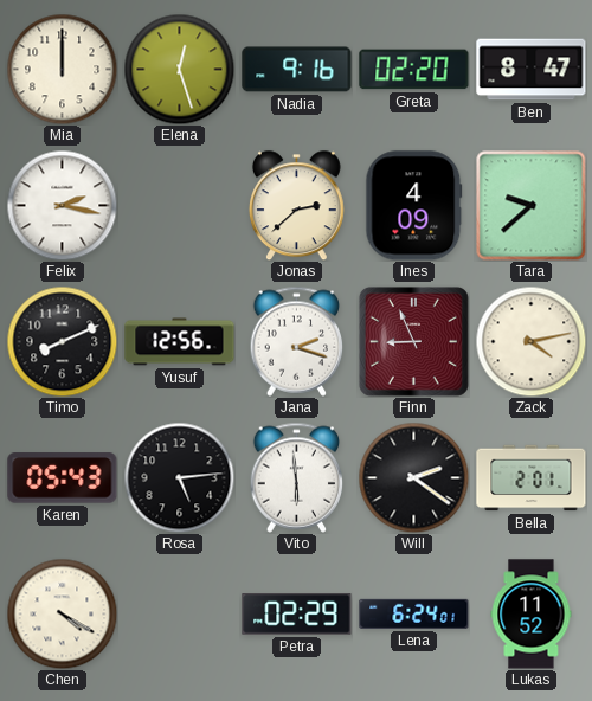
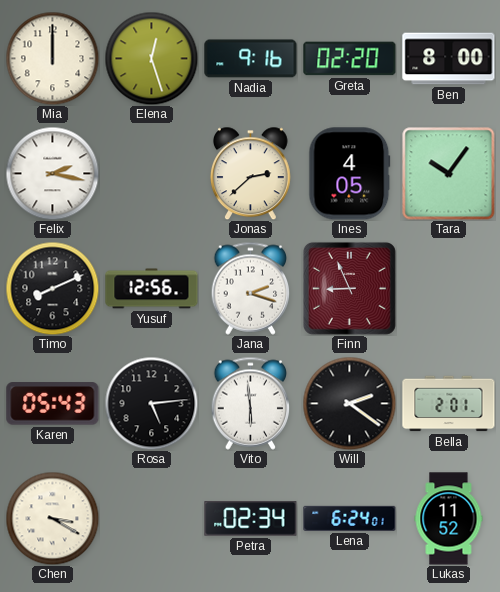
Ben: 8:47 -> 8:00
Ines: 4:09 -> 4:05
Tara: 9:38 -> 10:06
Zack: 4:13 -> none
Chen: 4:20 -> 3:20
Petra: 02:29 -> 02:34
